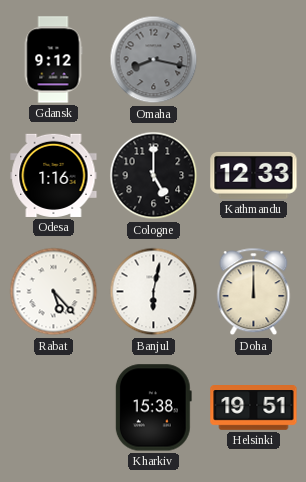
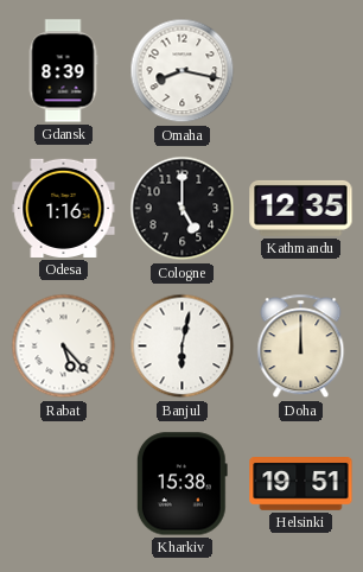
Gdansk: 9:12 -> 8:39
Omaha dial: grey -> white
Kathmandu: 12:33 -> 12:35
